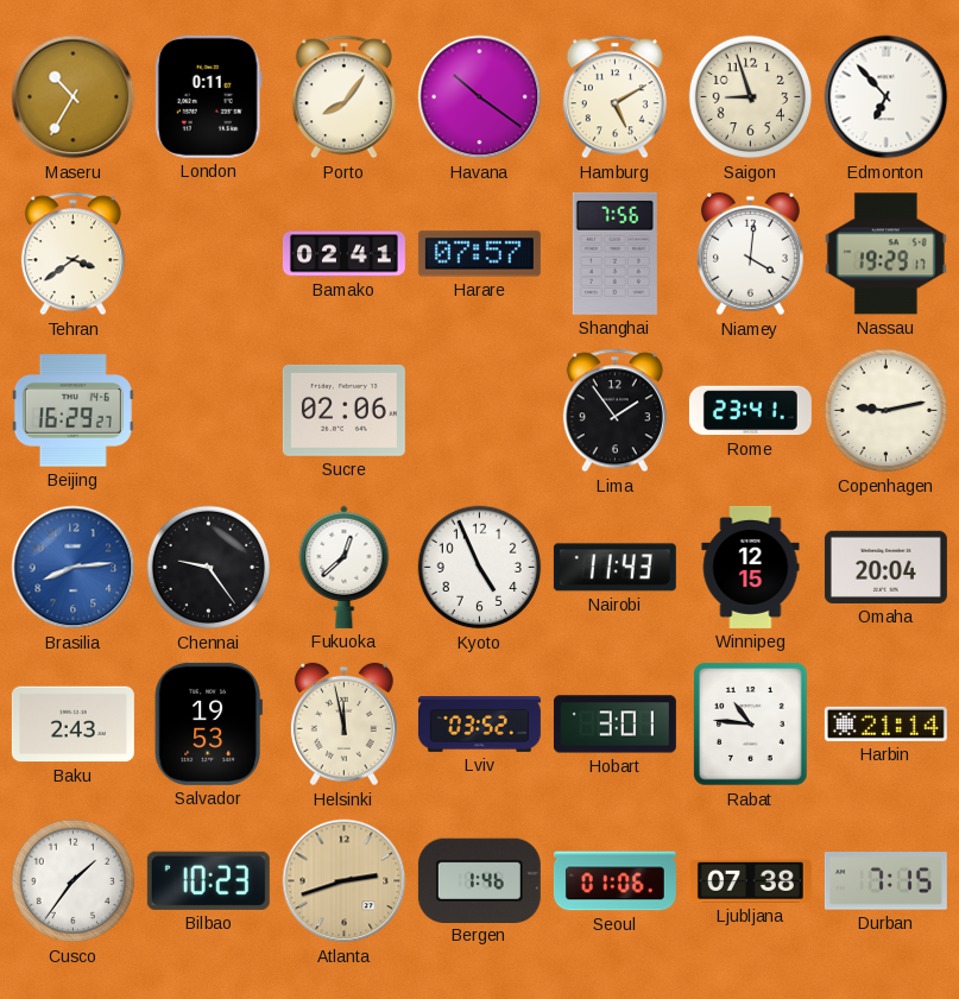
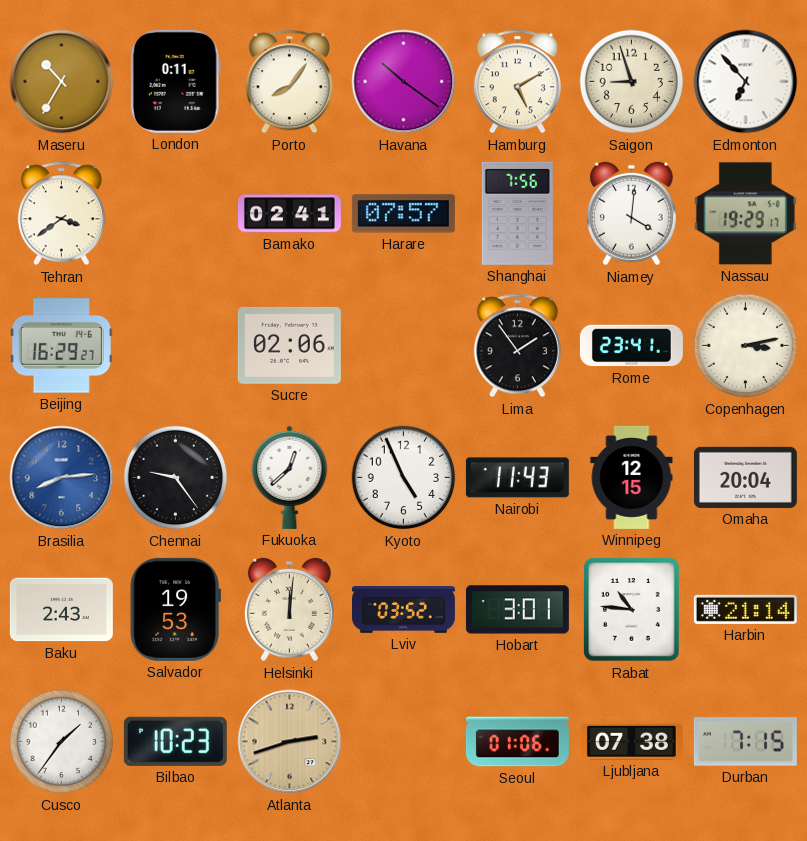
Copenhagen: 9:13 -> 3:13
Helsinki: 11:58 -> 12:01
Bergen: 1:46 -> none
